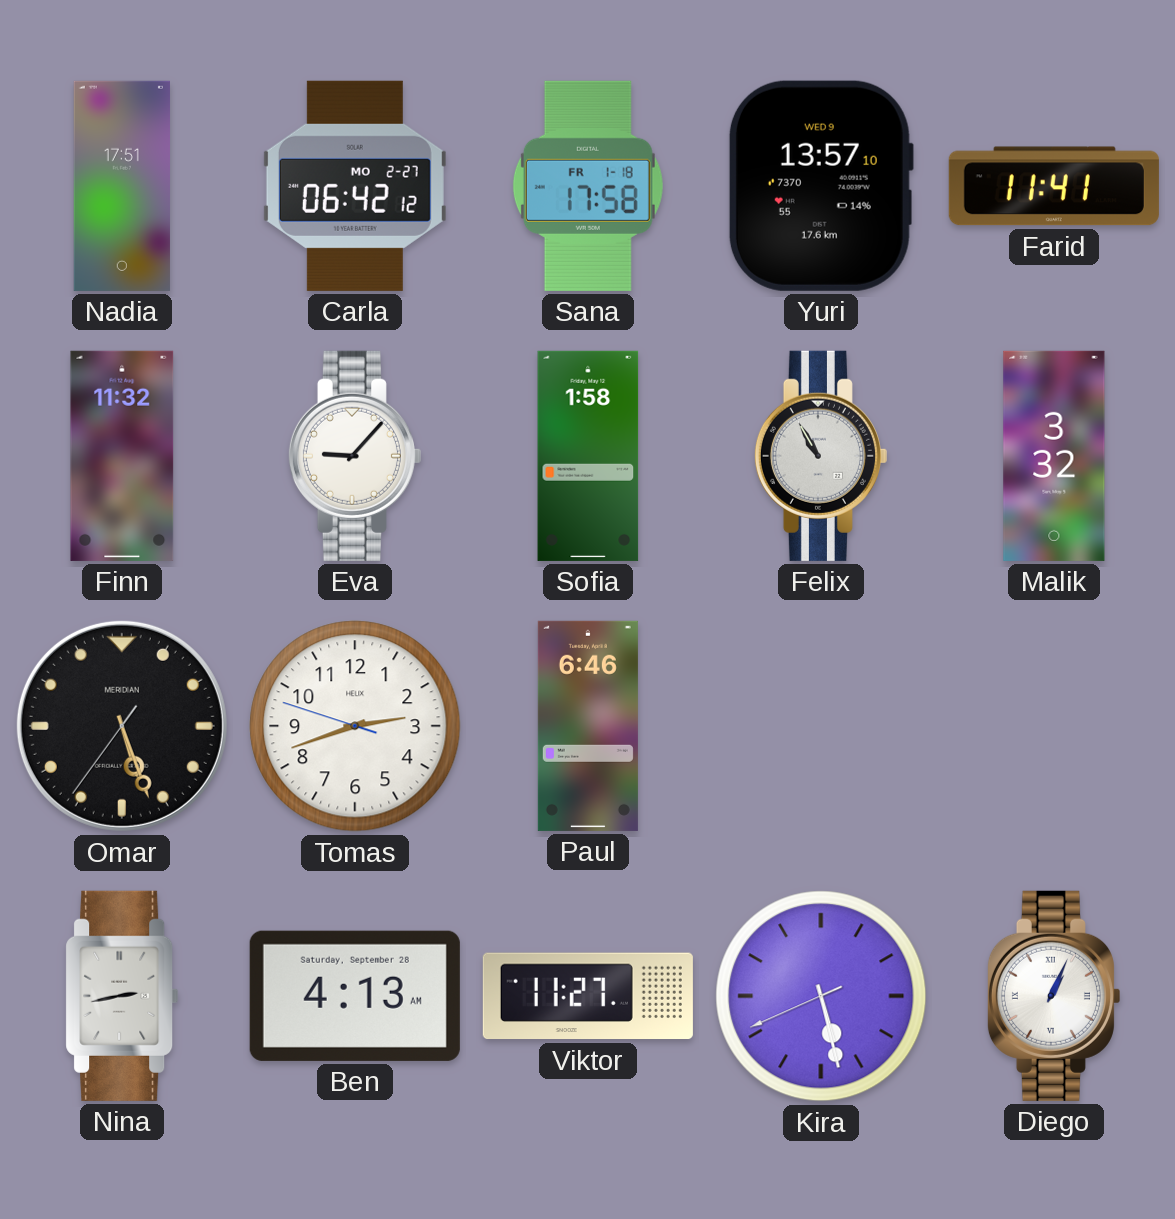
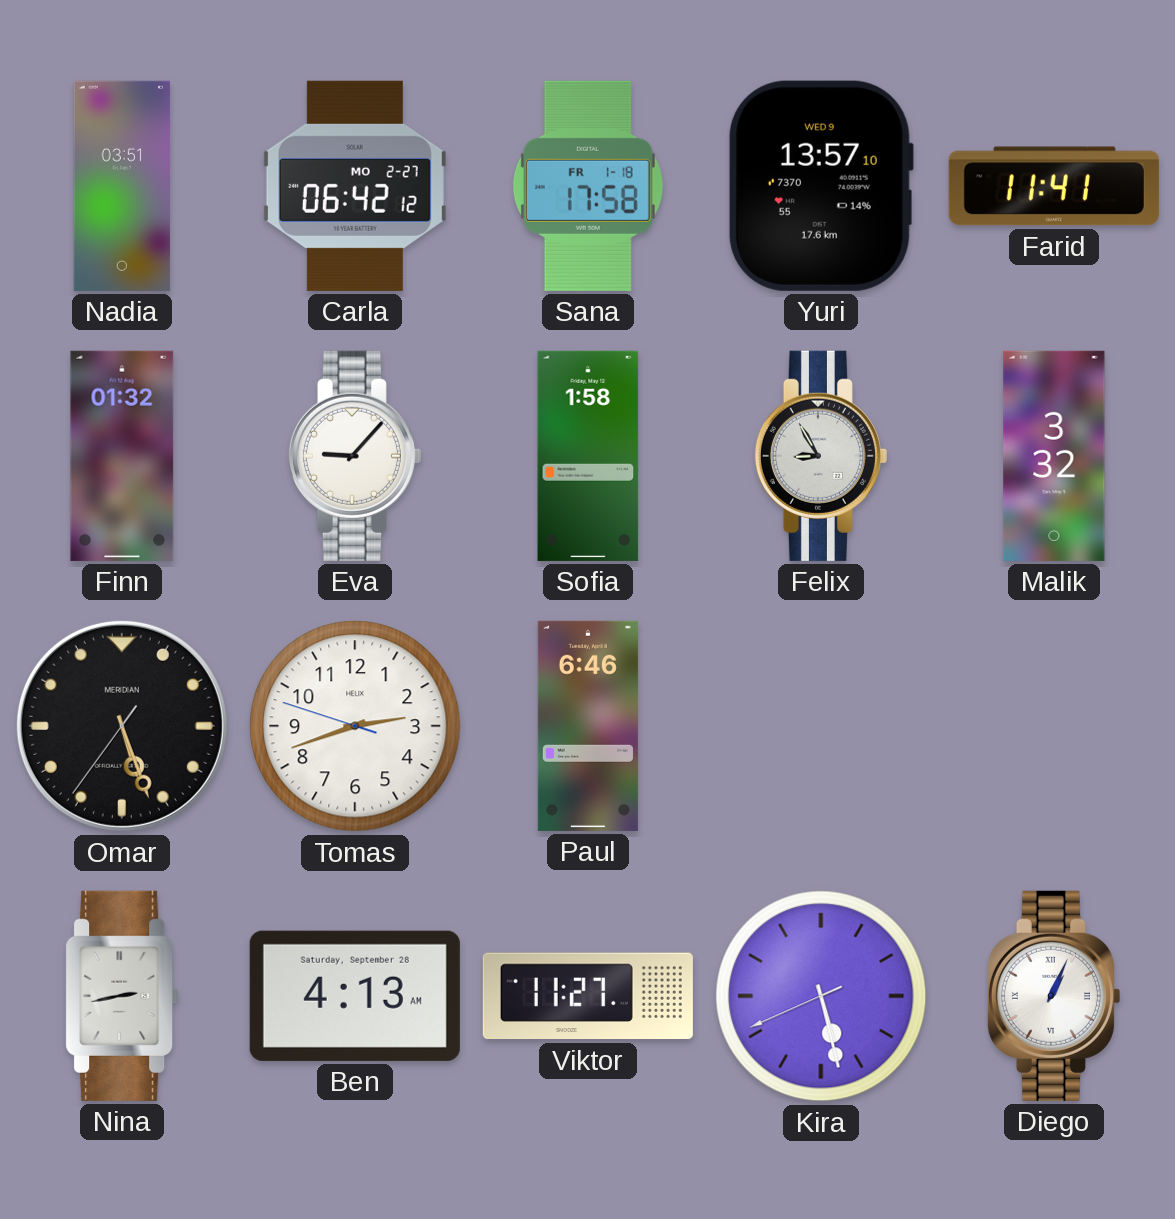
Nadia: 17:51 -> 03:51
Finn: 11:32 -> 01:32
Felix: 10:55 -> 8:55
